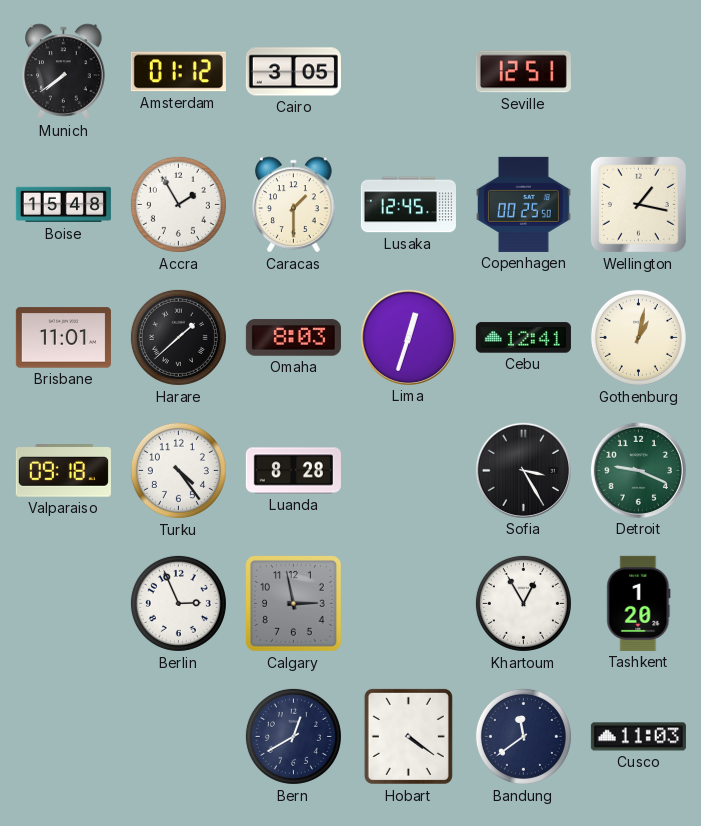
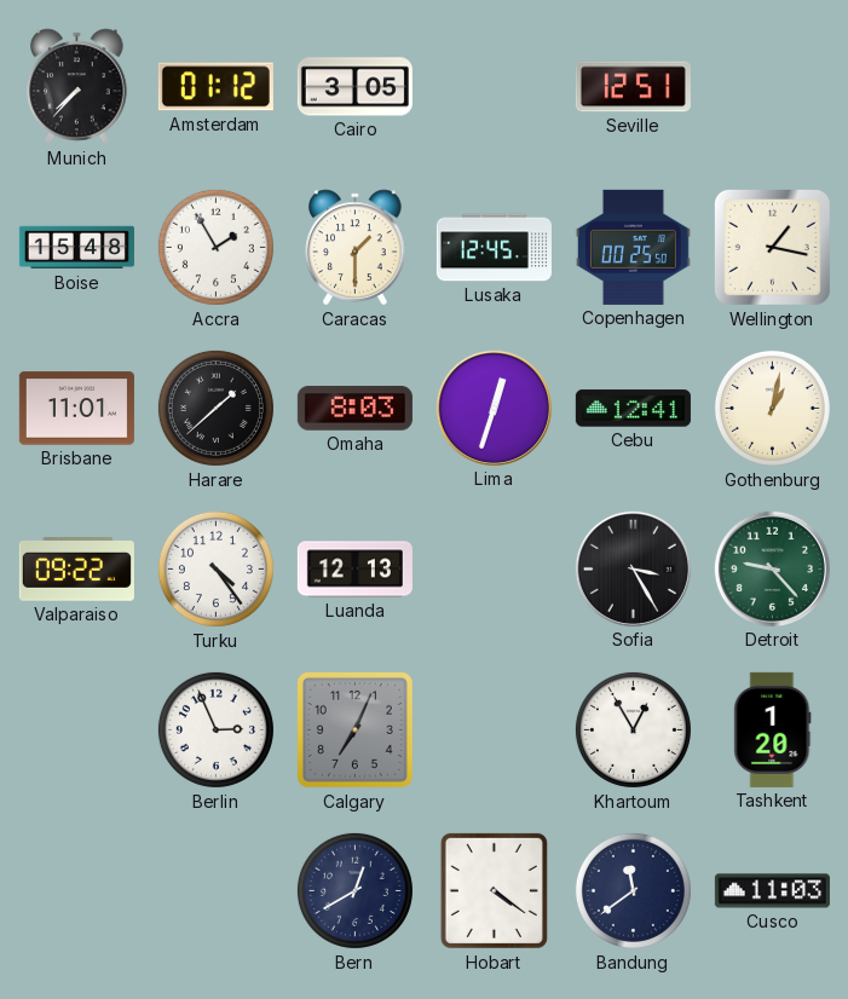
Munich: 7:39 -> 7:37
Valparaiso: 09:18 -> 09:22
Luanda: 8:28 -> 12:13
Detroit: 9:19 -> 9:23
Calgary: 2:58 -> 7:04
